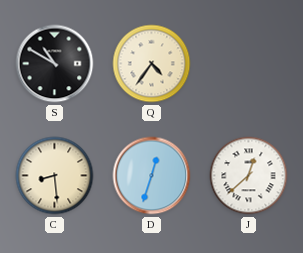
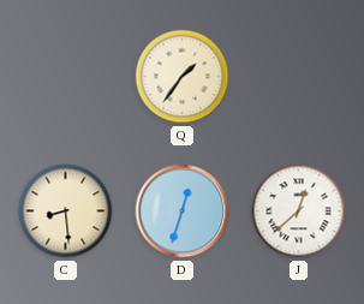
S: 10:50 -> none
Q: 4:36 -> 1:36
